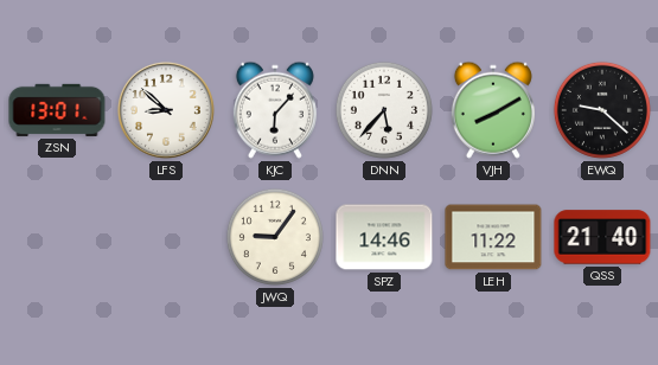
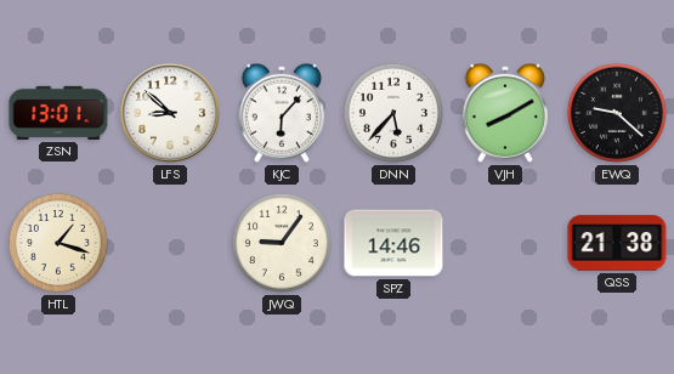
HTL: none -> 1:18
LEH: 11:22 -> none
QSS: 21:40 -> 21:38
